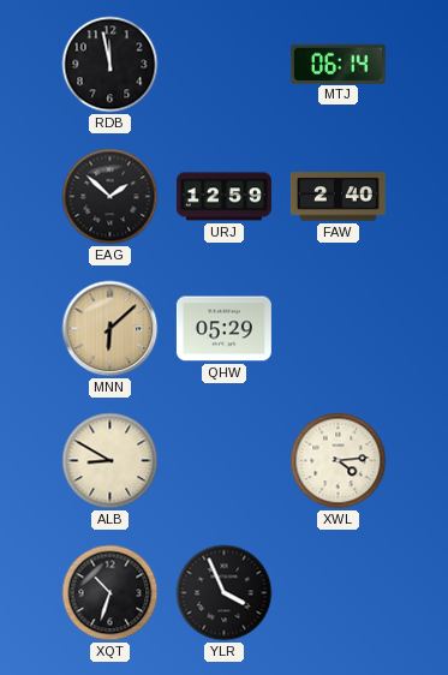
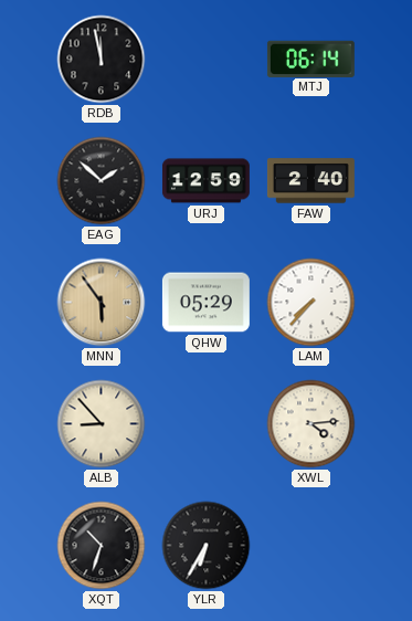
MNN: 6:08 -> 5:54
LAM: none -> 7:37
ALB: 8:50 -> 8:53
YLR: 3:56 -> 6:35
